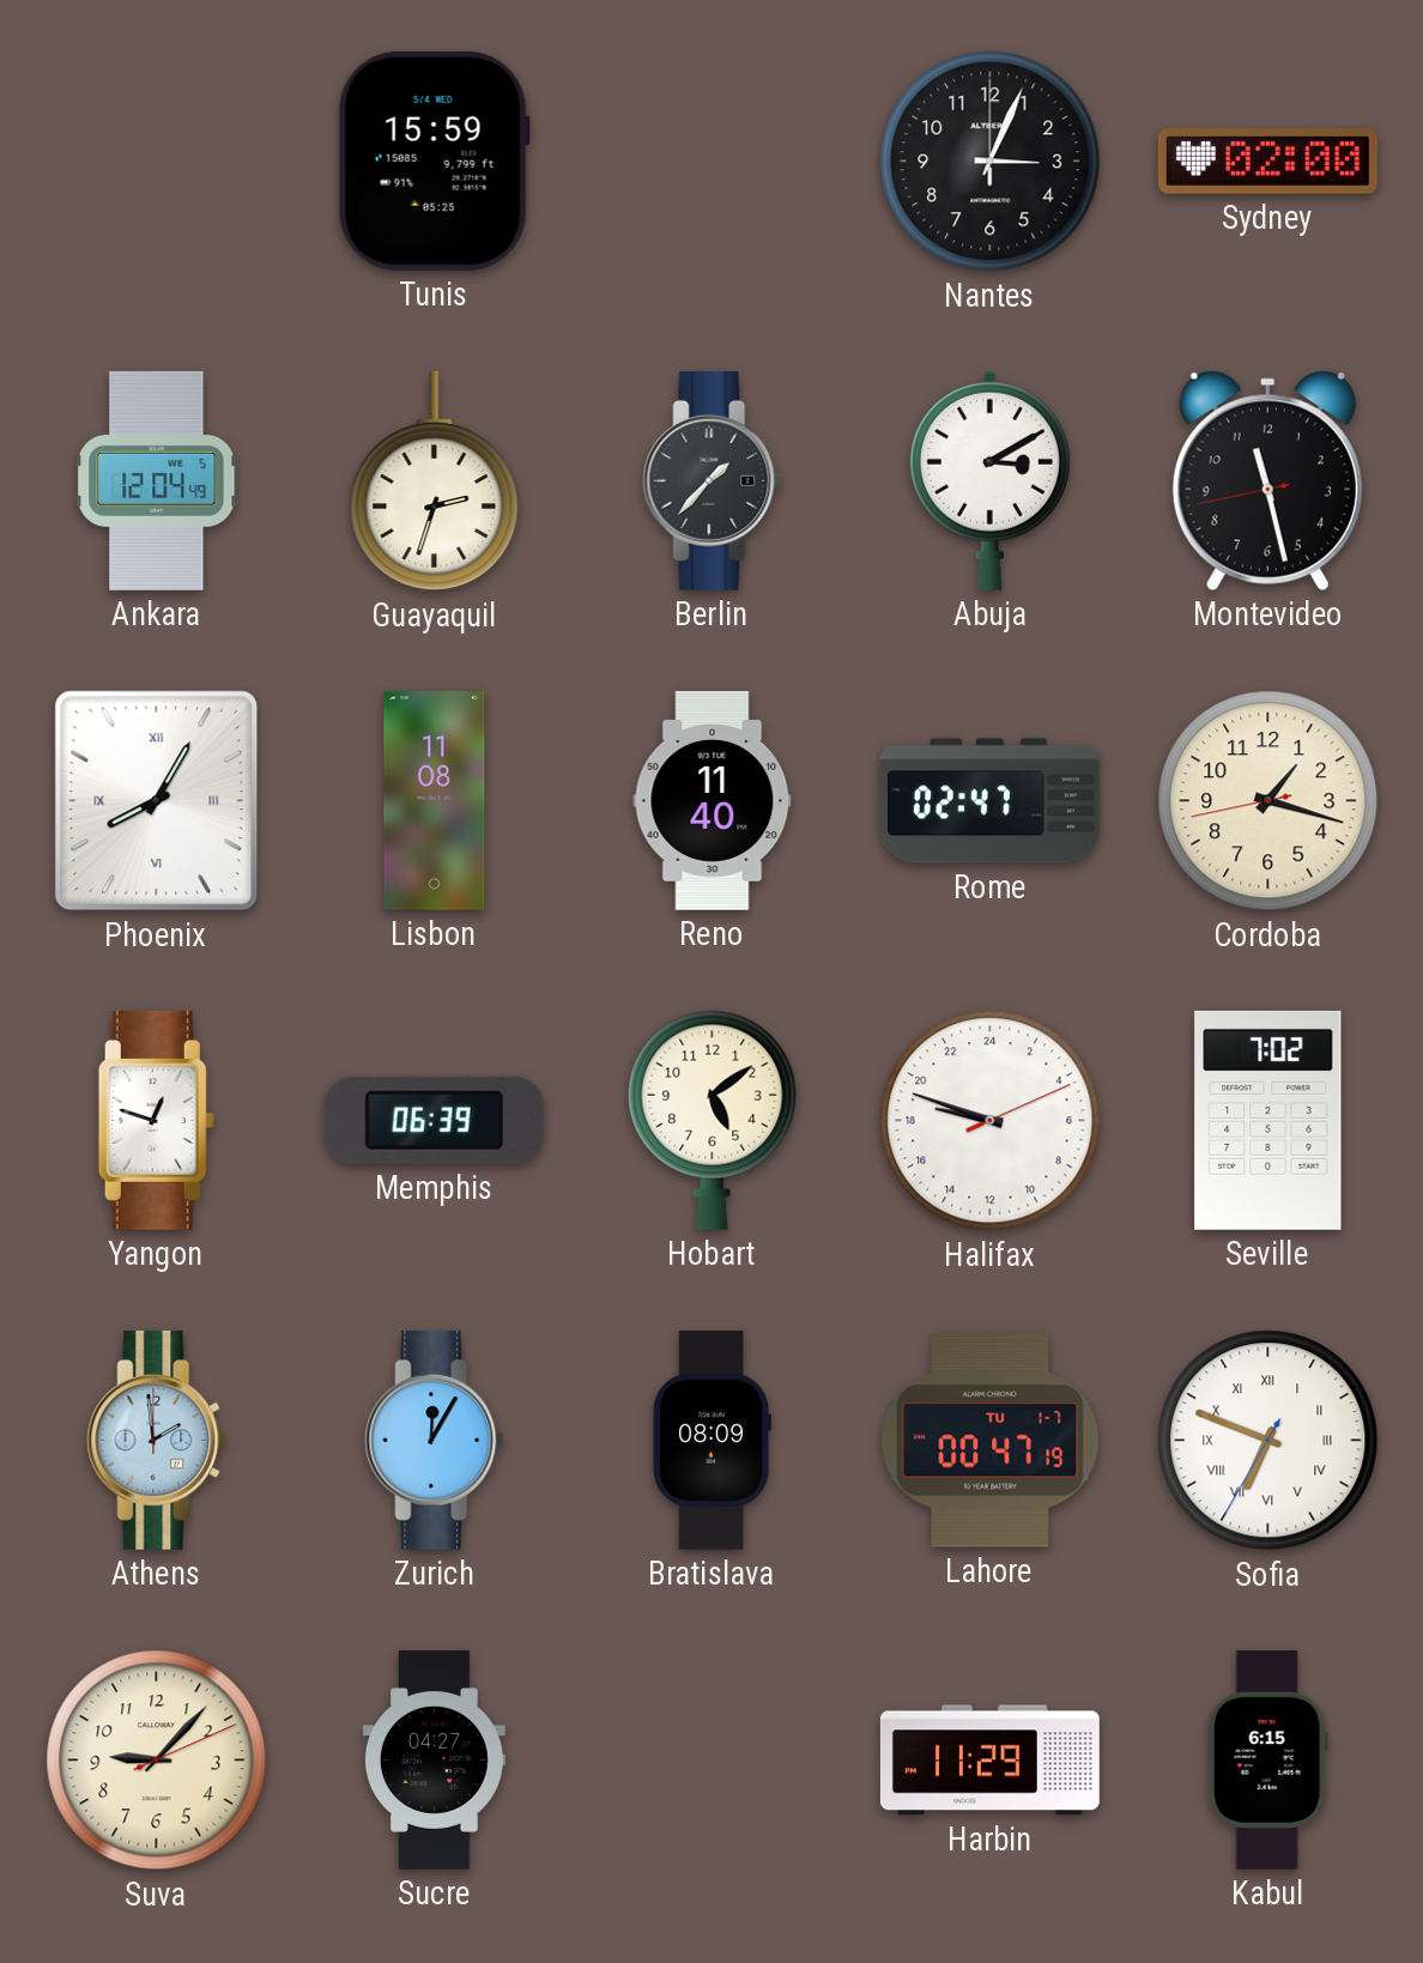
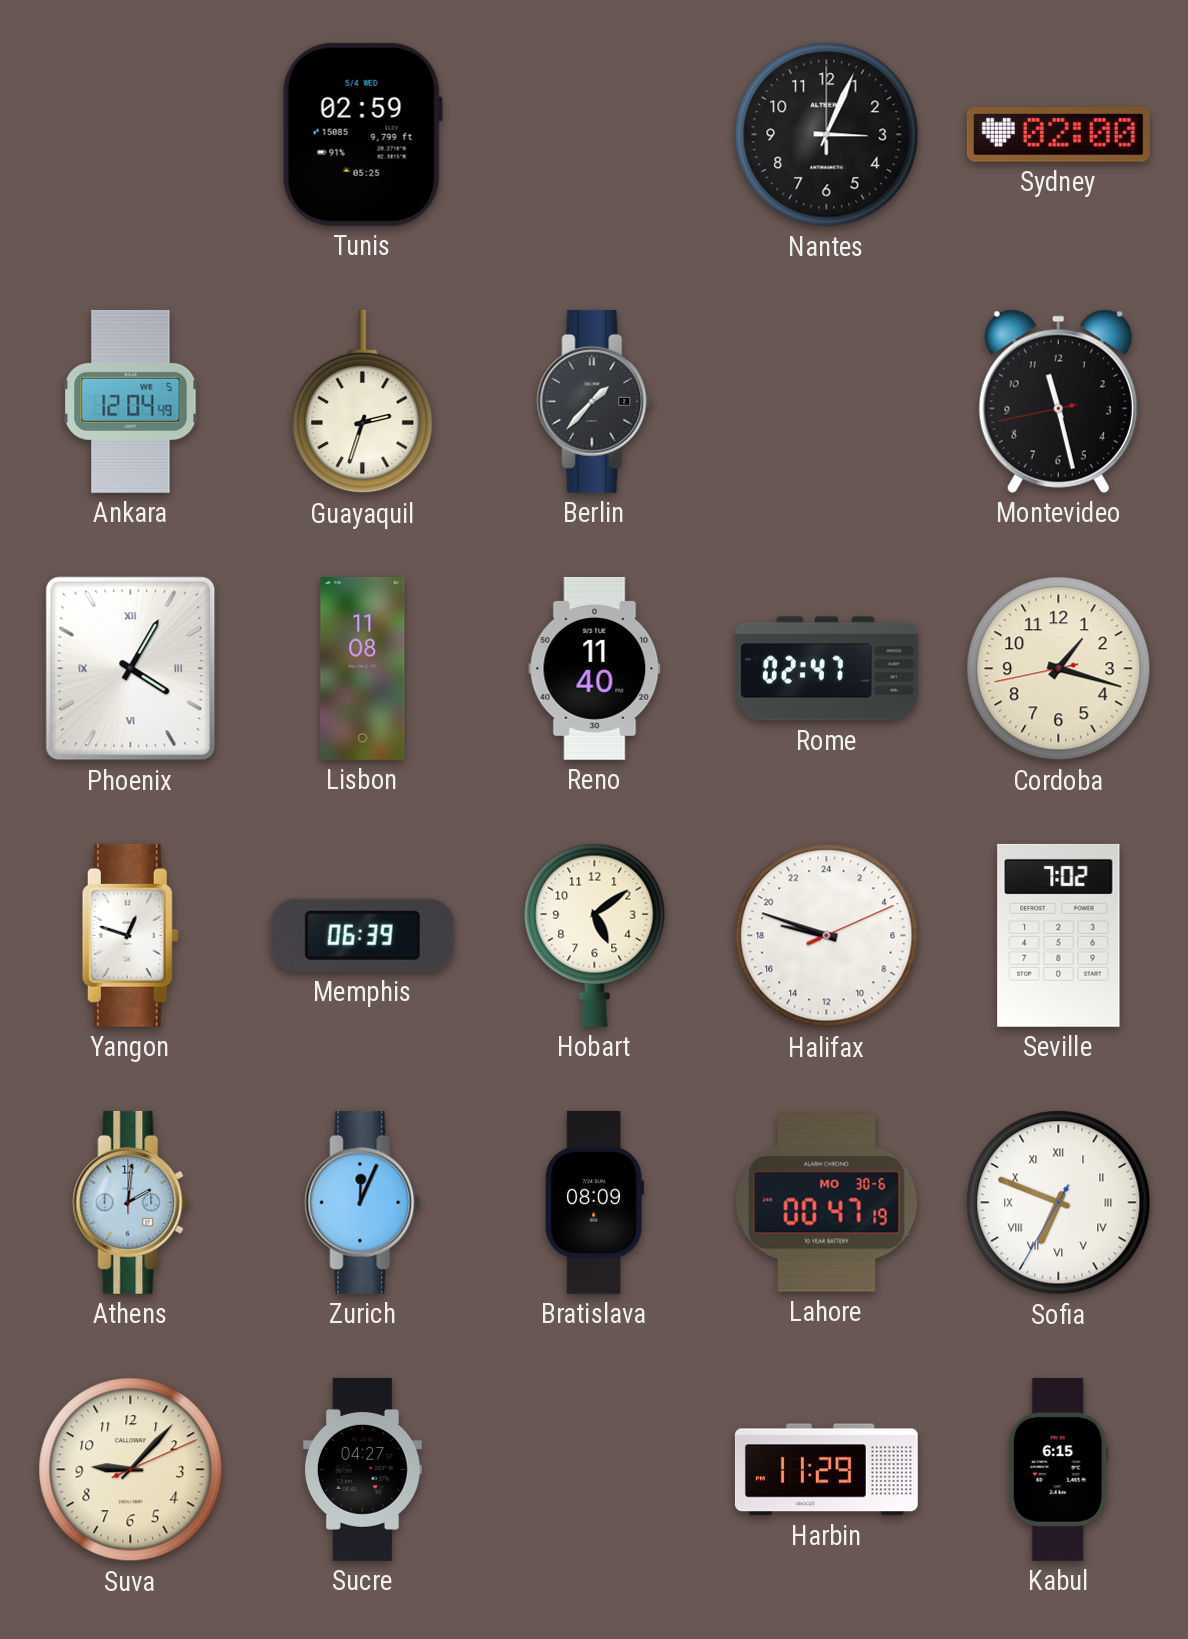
Tunis: 15:59 -> 02:59
Abuja: 3:10 -> none
Phoenix: 8:05 -> 4:05
Athens: 1:59 -> 2:01
Zurich: 12:05 -> 12:04
Lahore date: TU 1-7 -> MO 30-6
